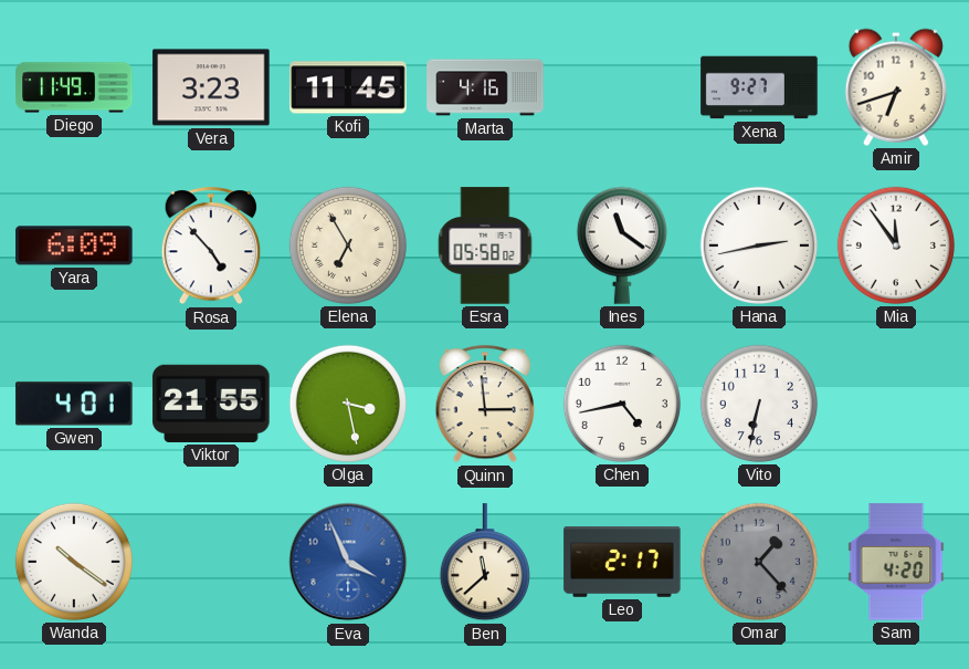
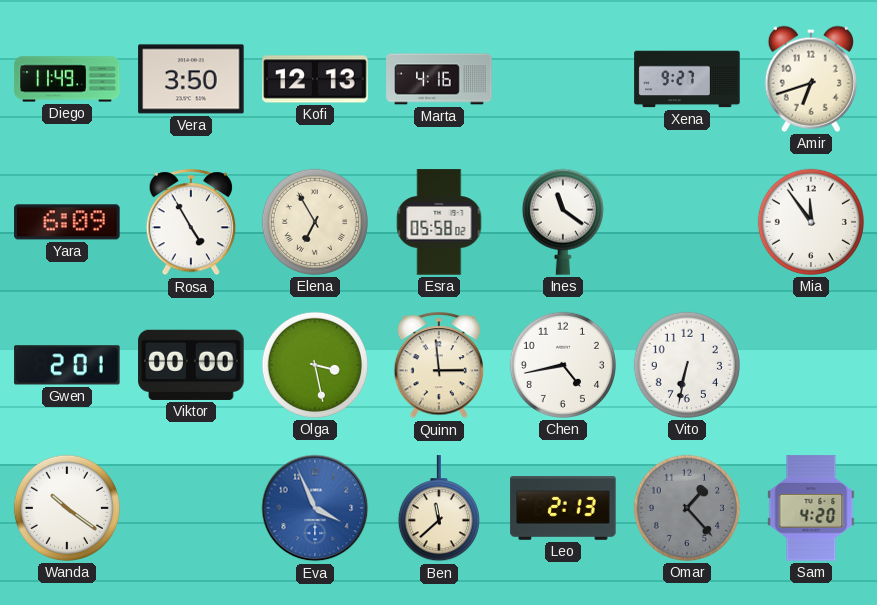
Vera: 3:23 -> 3:50
Kofi: 11:45 -> 12:13
Rosa: 4:53 -> 4:55
Hana: 2:43 -> none
Gwen: 4:01 -> 2:01
Viktor: 21:55 -> 00:00
Leo: 2:17 -> 2:13
